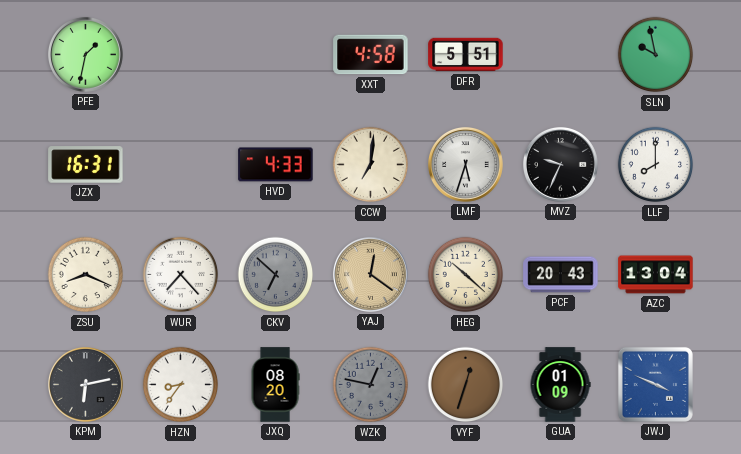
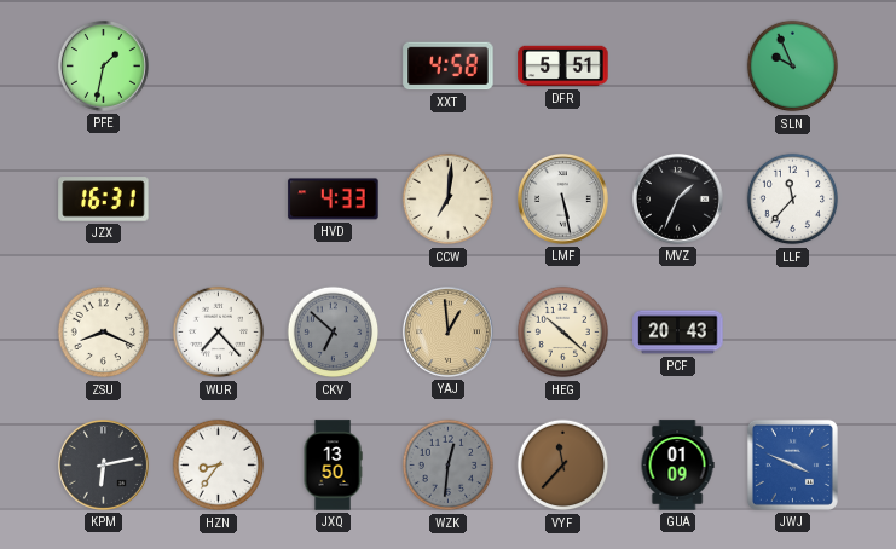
SLN: 9:58 -> 9:56
LMF: 5:33 -> 5:28
MVZ: 9:34 -> 1:34
LLF: 8:00 -> 11:37
YAJ: 12:21 -> 12:59
AZC: 13:04 -> none
JXQ: 08:20 -> 13:50
WZK: 12:47 -> 12:31
VYF: 12:33 -> 11:37
